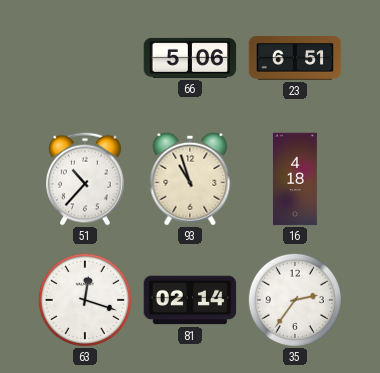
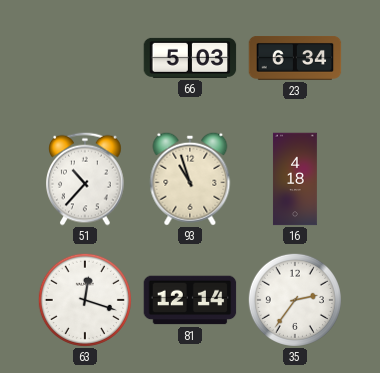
66: 5:06 -> 5:03
23: 6:51 -> 6:34
81: 02:14 -> 12:14
